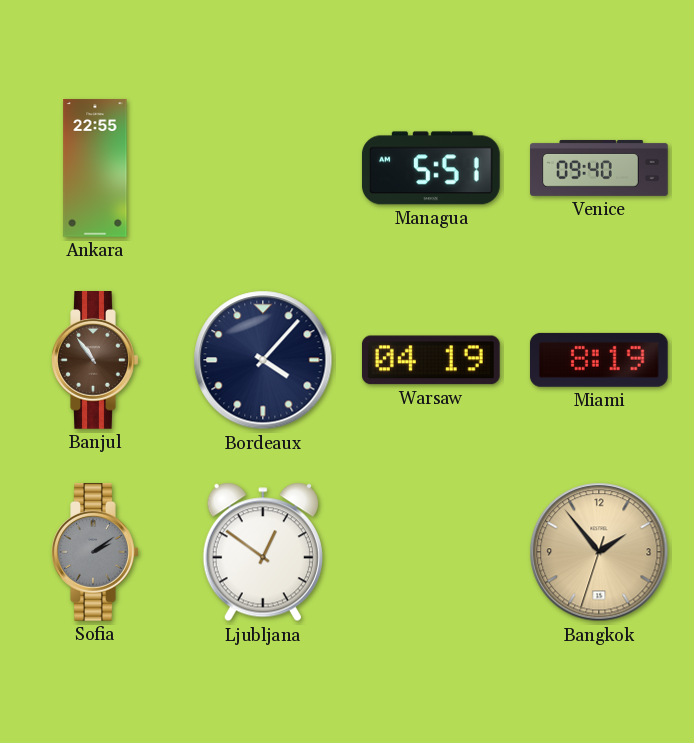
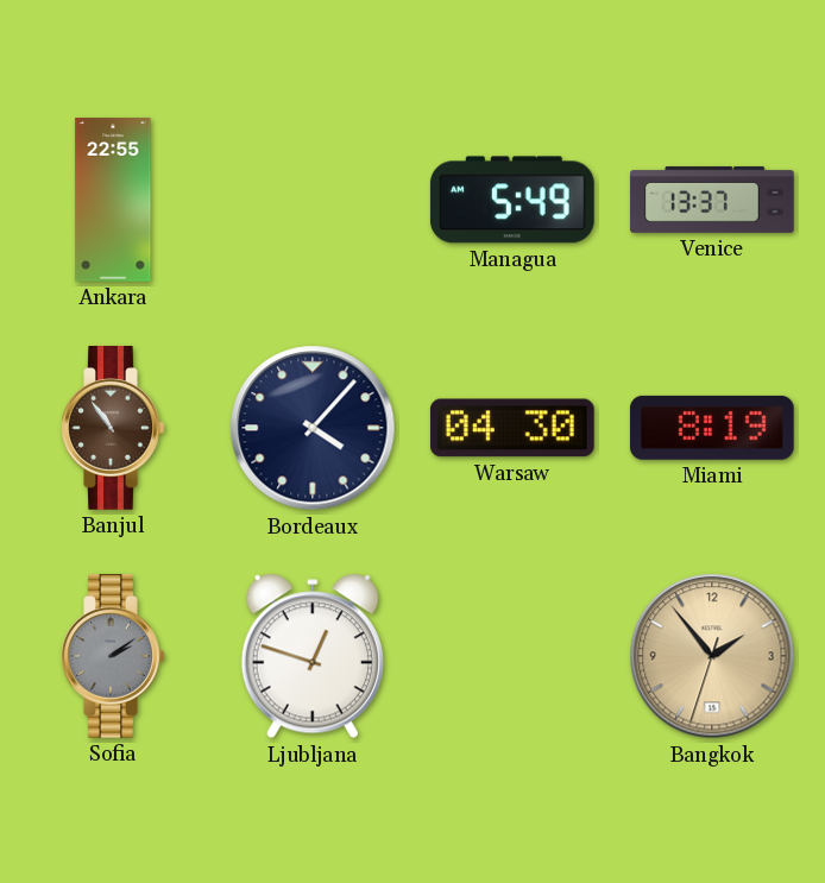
Managua: 5:51 -> 5:49
Venice: 09:40 -> 13:37
Warsaw: 04:19 -> 04:30
Ljubljana: 12:51 -> 12:48
